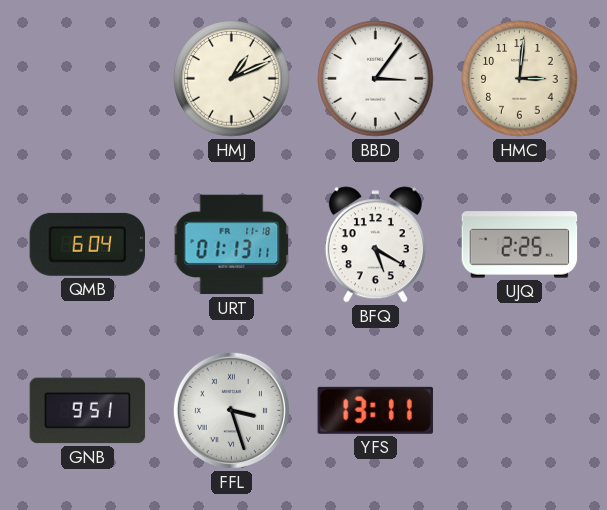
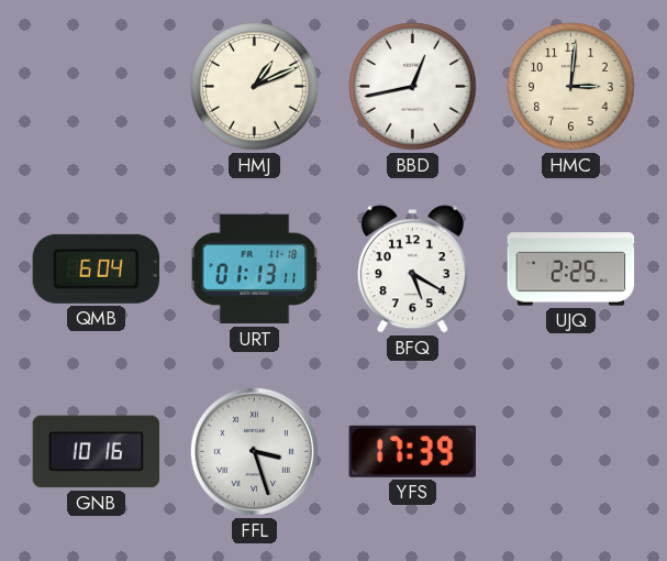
BBD: 3:06 -> 12:43
GNB: 9:51 -> 10:16
YFS: 13:11 -> 17:39
